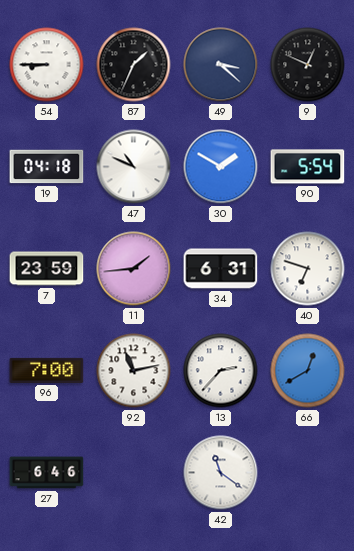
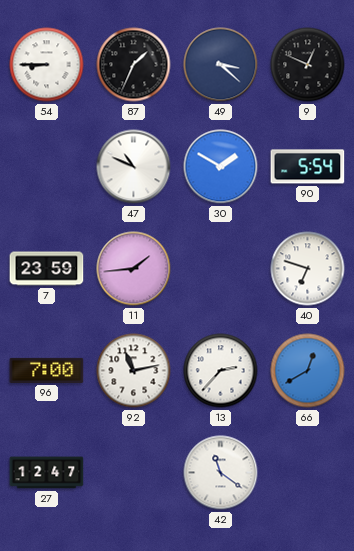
19: 04:18 -> none
34: 6:31 -> none
27: 6:46 -> 12:47
